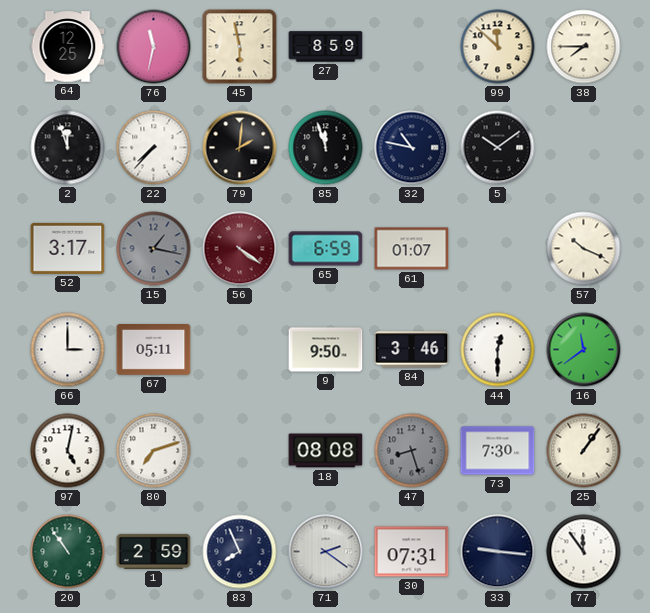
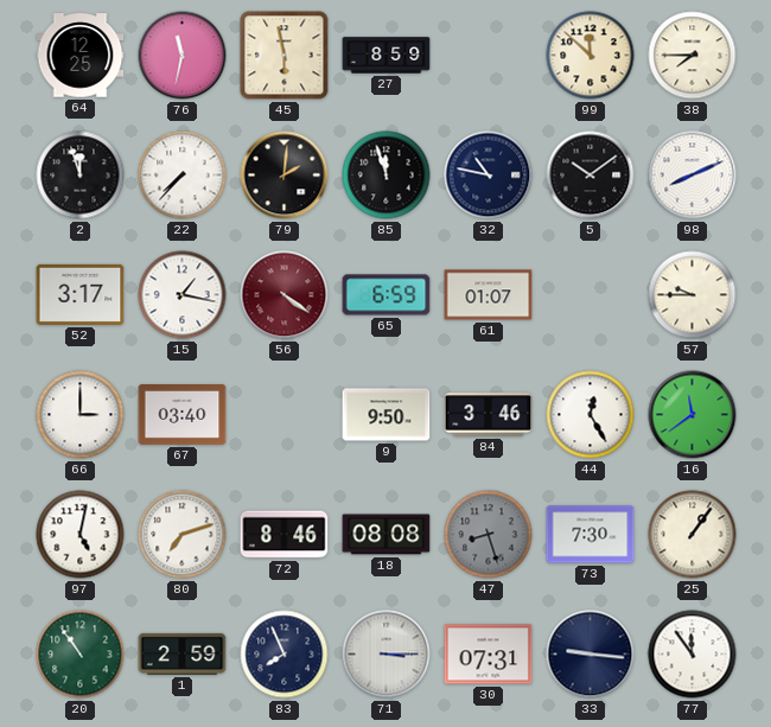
98: none -> 8:11
15 dial: grey -> white
57: 10:19 -> 9:45
67: 05:11 -> 03:40
44: 12:30 -> 12:25
72: none -> 8:46
71: 2:21 -> 3:15
